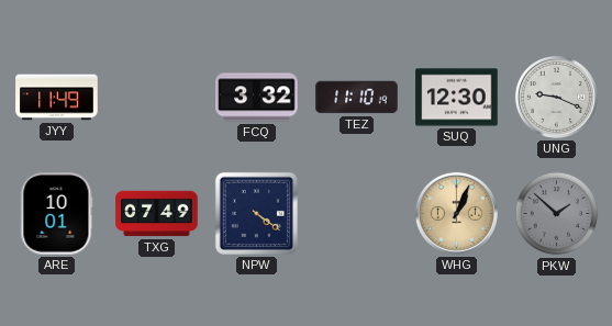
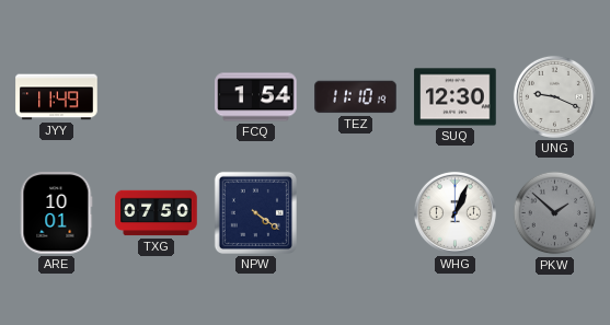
FCQ: 3:32 -> 1:54
TXG: 07:49 -> 07:50
WHG dial: champagne -> white
